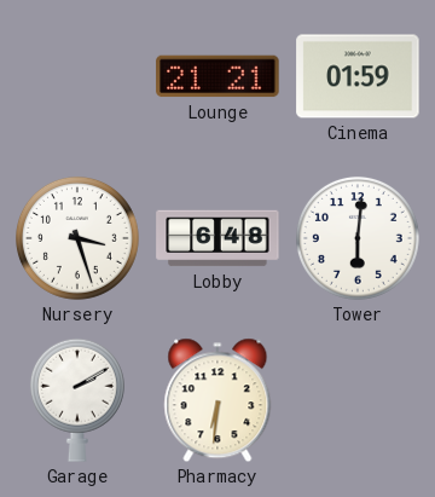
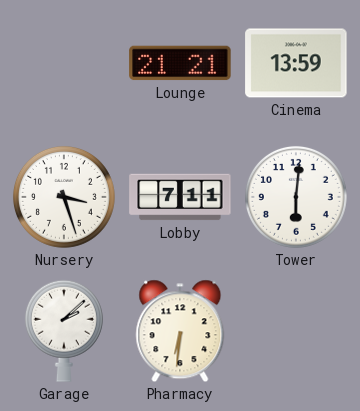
Cinema: 01:59 -> 13:59
Lobby: 6:48 -> 7:11
Garage: 2:10 -> 2:08
